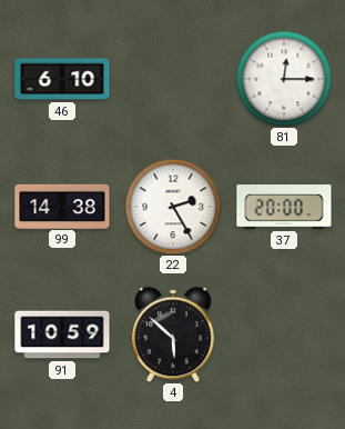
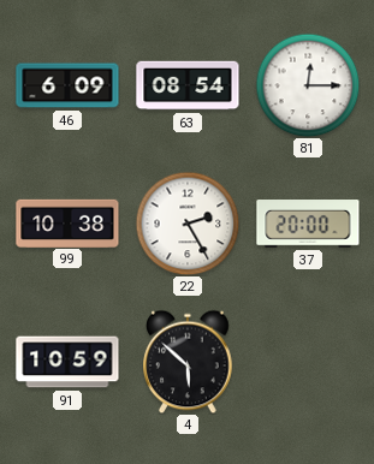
46: 6:10 -> 6:09
63: none -> 08:54
99: 14:38 -> 10:38
